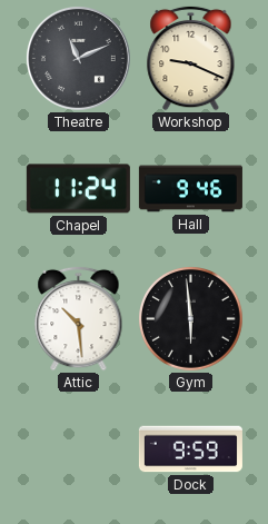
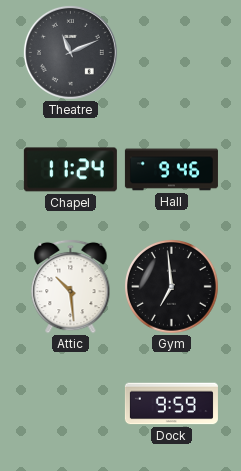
Workshop: 9:19 -> none
Gym: 5:59 -> 6:59
